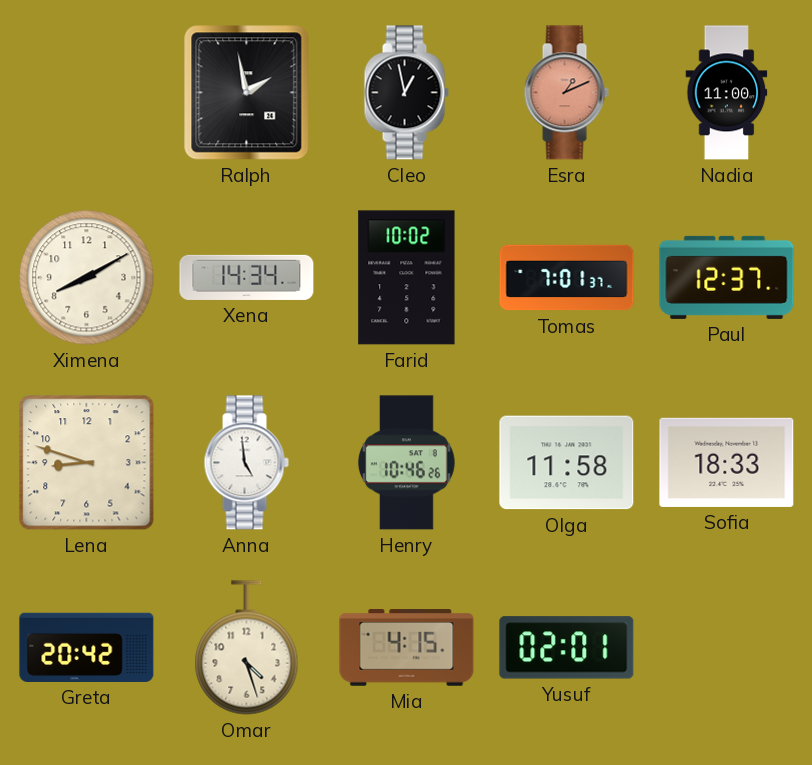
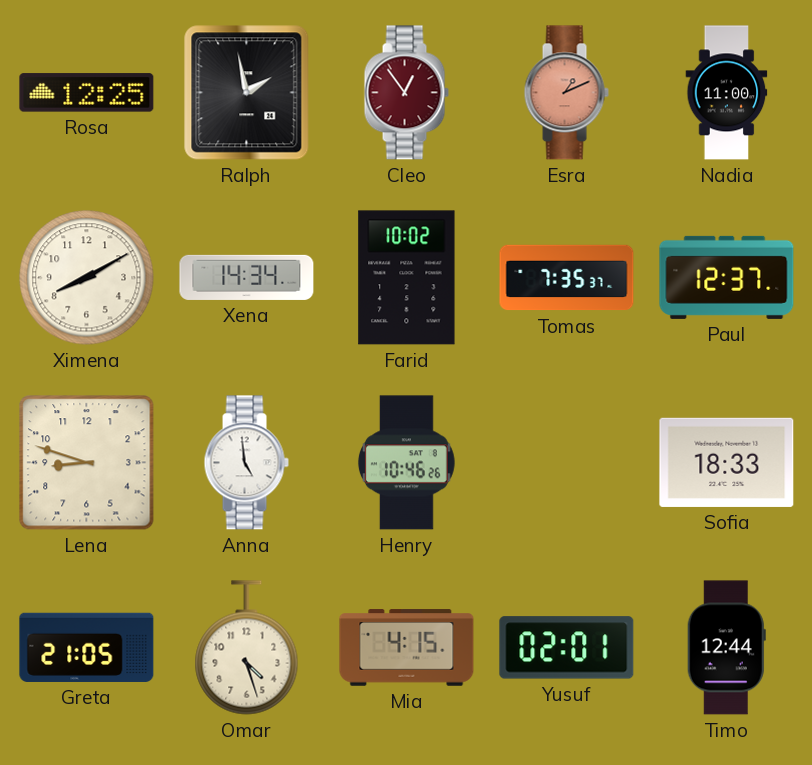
Rosa: none -> 12:25
Cleo: 12:58 -> 12:54
Cleo dial: black -> burgundy
Tomas: 7:01 -> 7:35
Olga: 11:58 -> none
Greta: 20:42 -> 21:05
Timo: none -> 12:44
